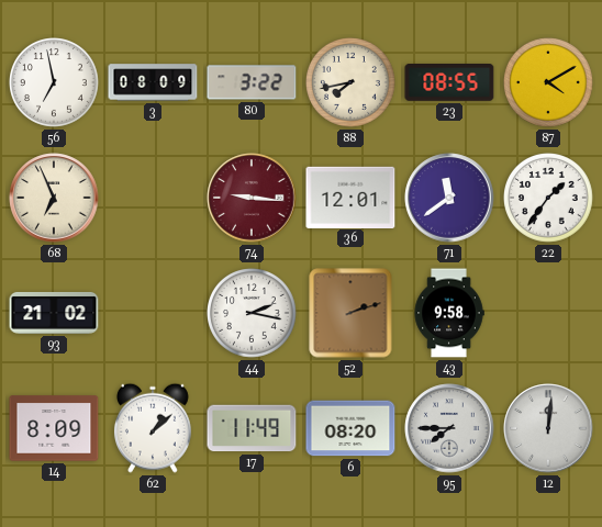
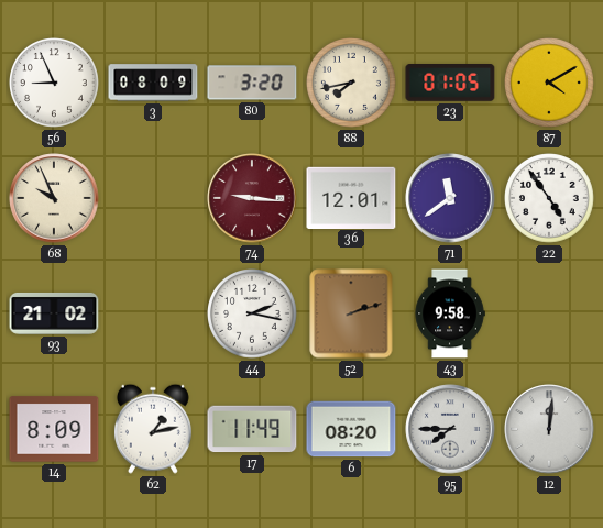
56: 6:58 -> 8:56
80: 3:22 -> 3:20
23: 08:55 -> 01:05
68: 6:56 -> 9:56
22: 1:36 -> 4:54
62: 1:08 -> 1:13
